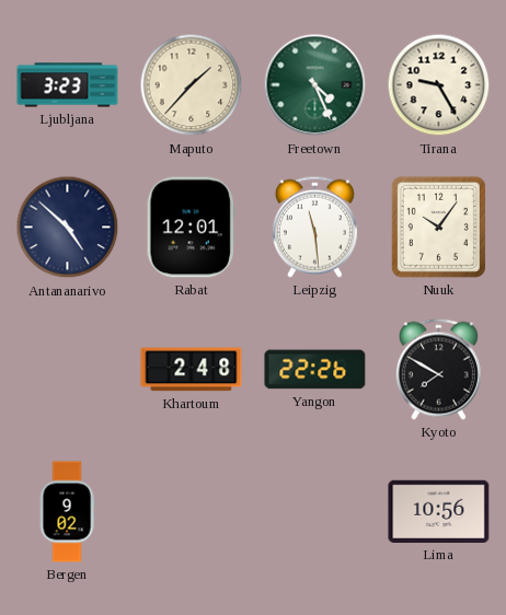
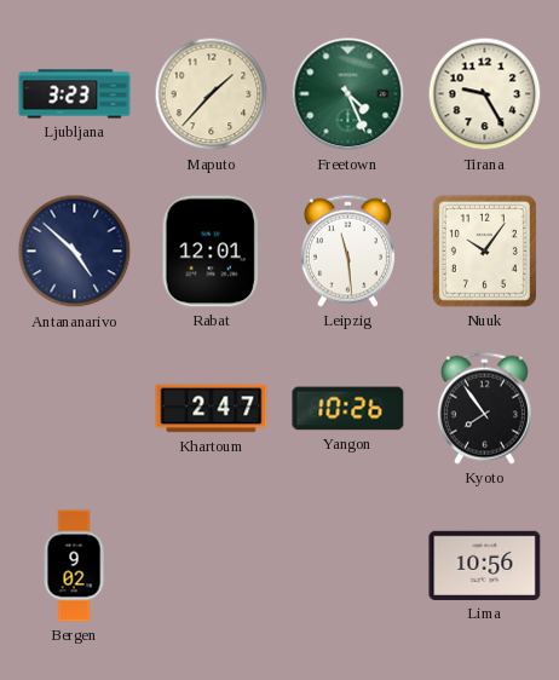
Khartoum: 2:48 -> 2:47
Yangon: 22:26 -> 10:26
Kyoto: 7:50 -> 7:54
